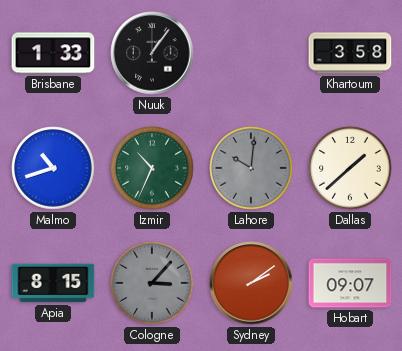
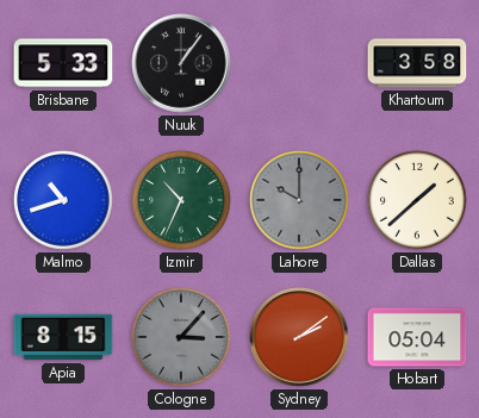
Brisbane: 1:33 -> 5:33
Lahore: 10:01 -> 10:00
Hobart: 09:07 -> 05:04
